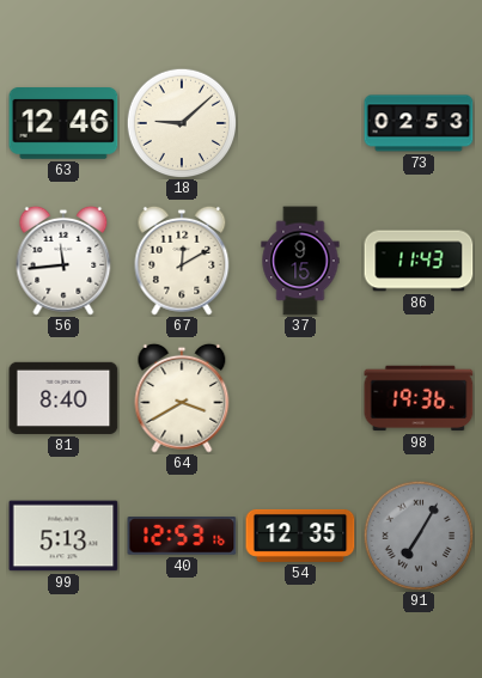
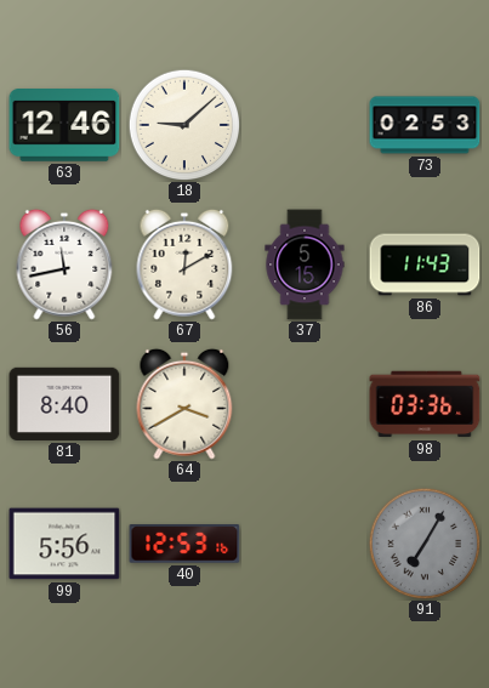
56: 11:44 -> 11:43
37: 9:15 -> 5:15
98: 19:36 -> 03:36
99: 5:13 -> 5:56
54: 12:35 -> none
